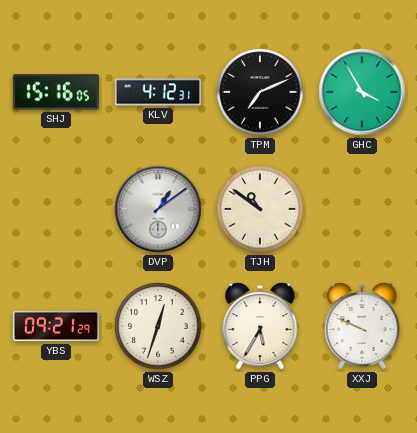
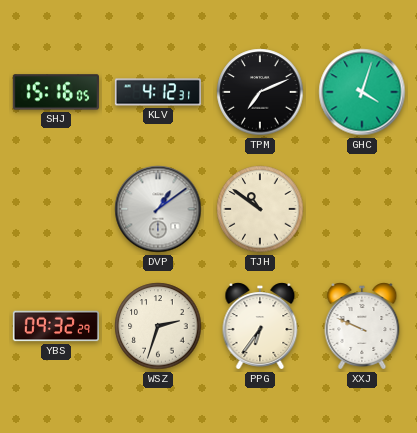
GHC: 3:55 -> 4:03
YBS: 09:21 -> 09:32
WSZ: 12:33 -> 2:33
PPG: 5:35 -> 6:36
